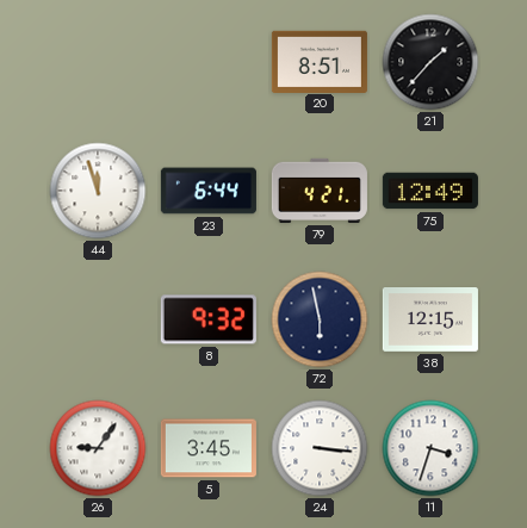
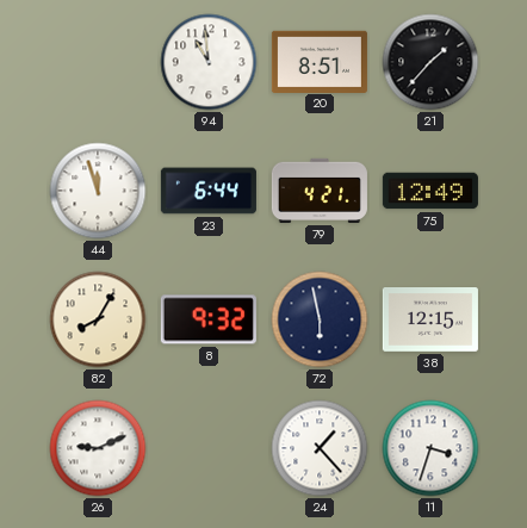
94: none -> 10:59
82: none -> 8:05
26: 9:06 -> 9:11
5: 3:45 -> none
24: 3:16 -> 1:23
